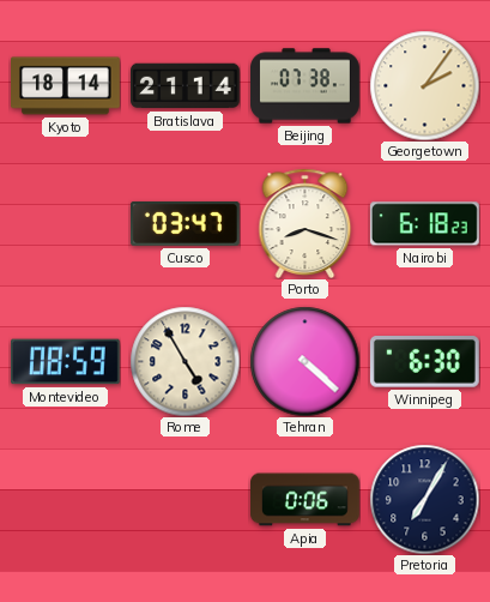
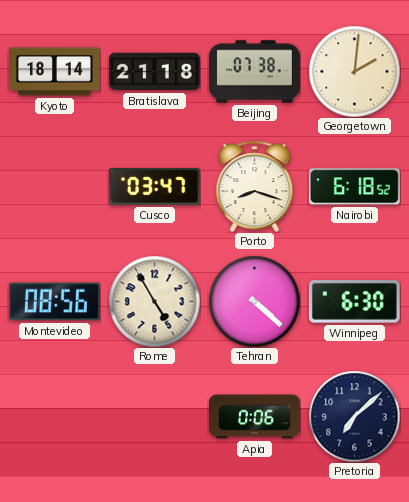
Bratislava: 21:14 -> 21:18
Georgetown: 2:06 -> 2:01
Nairobi: 6:18:23 -> 6:18:52
Montevideo: 08:59 -> 08:56
Pretoria: 7:05 -> 7:08
